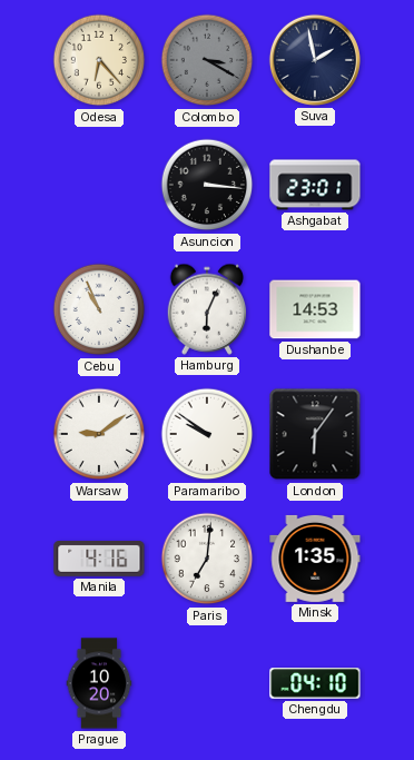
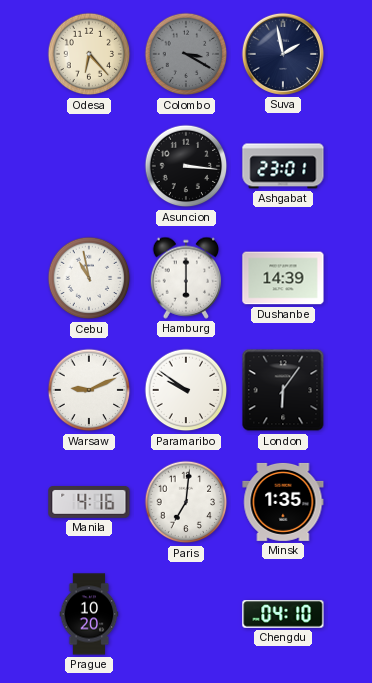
Cebu: 10:56 -> 10:58
Hamburg: 6:04 -> 6:00
Dushanbe: 14:53 -> 14:39
Warsaw: 9:09 -> 9:11
